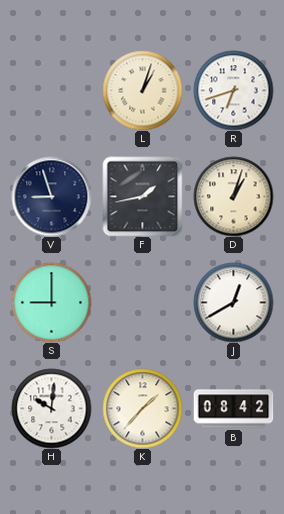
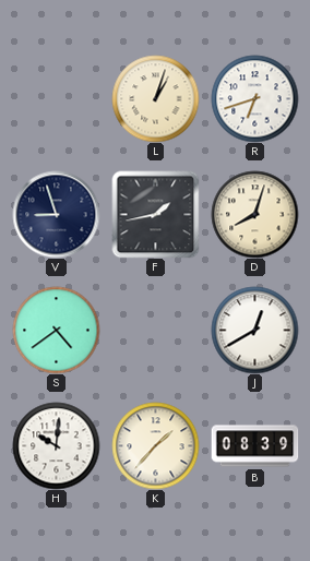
D: 1:03 -> 8:03
S: 9:00 -> 4:39
B: 08:42 -> 08:39
